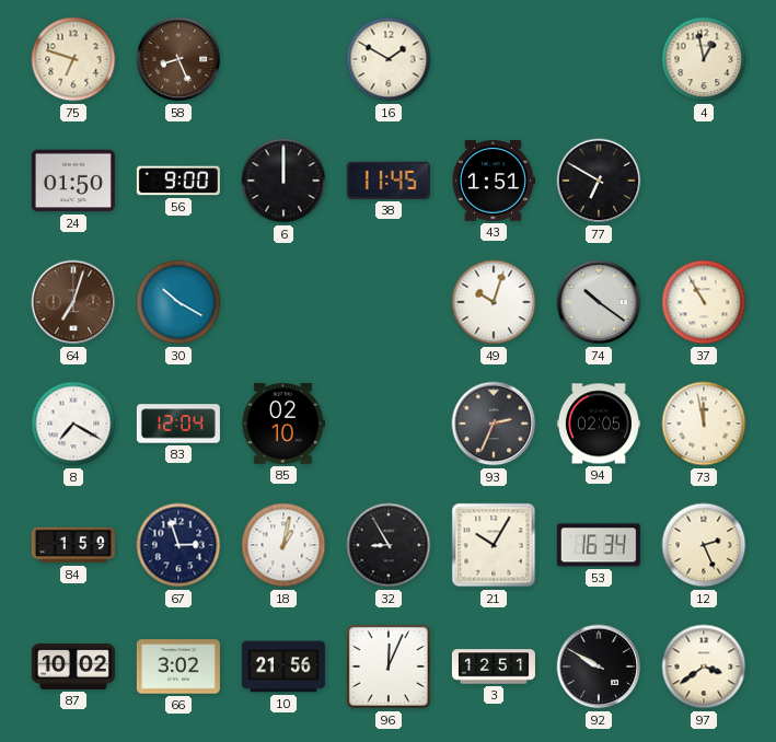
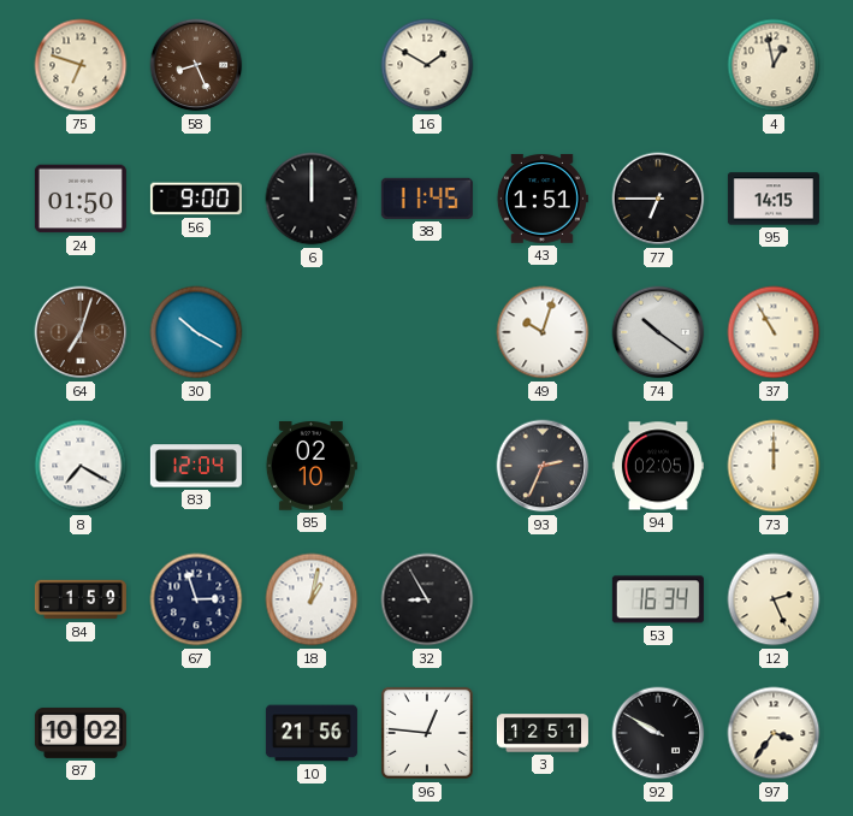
77: 6:50 -> 6:45
95: none -> 14:15
73: 11:58 -> 12:00
21: 10:05 -> none
66: 3:02 -> none
96: 12:04 -> 12:46
97: 3:39 -> 3:36
